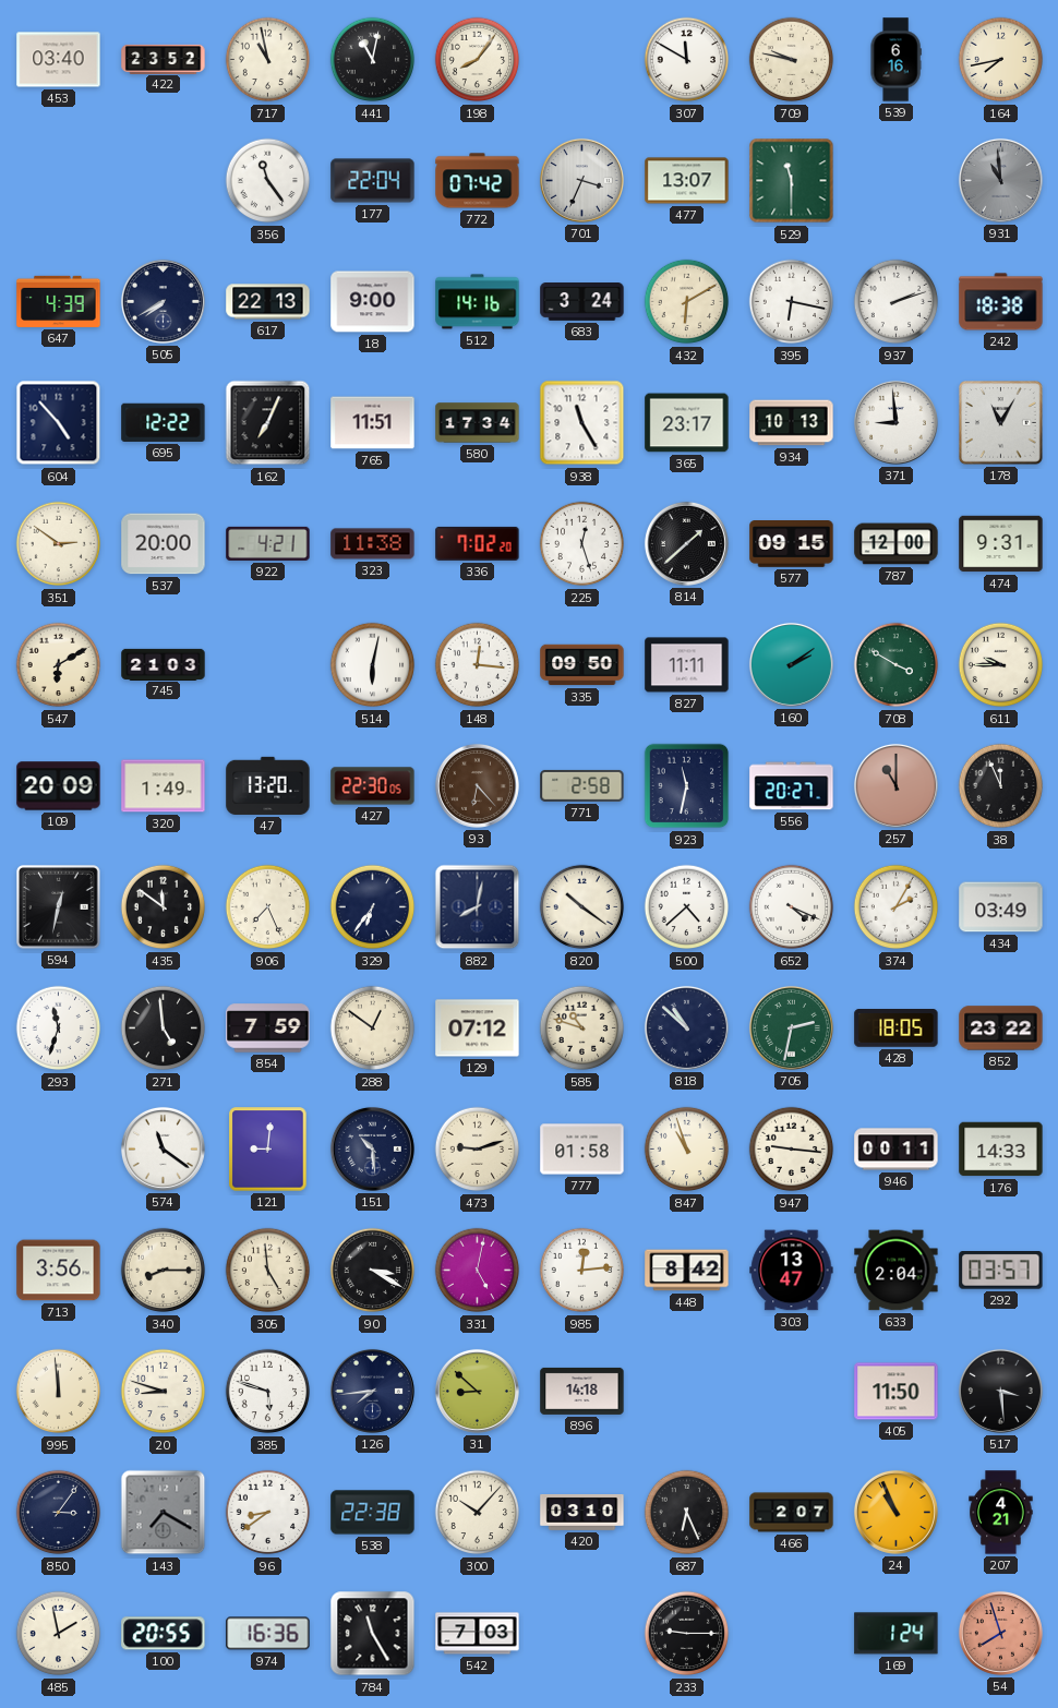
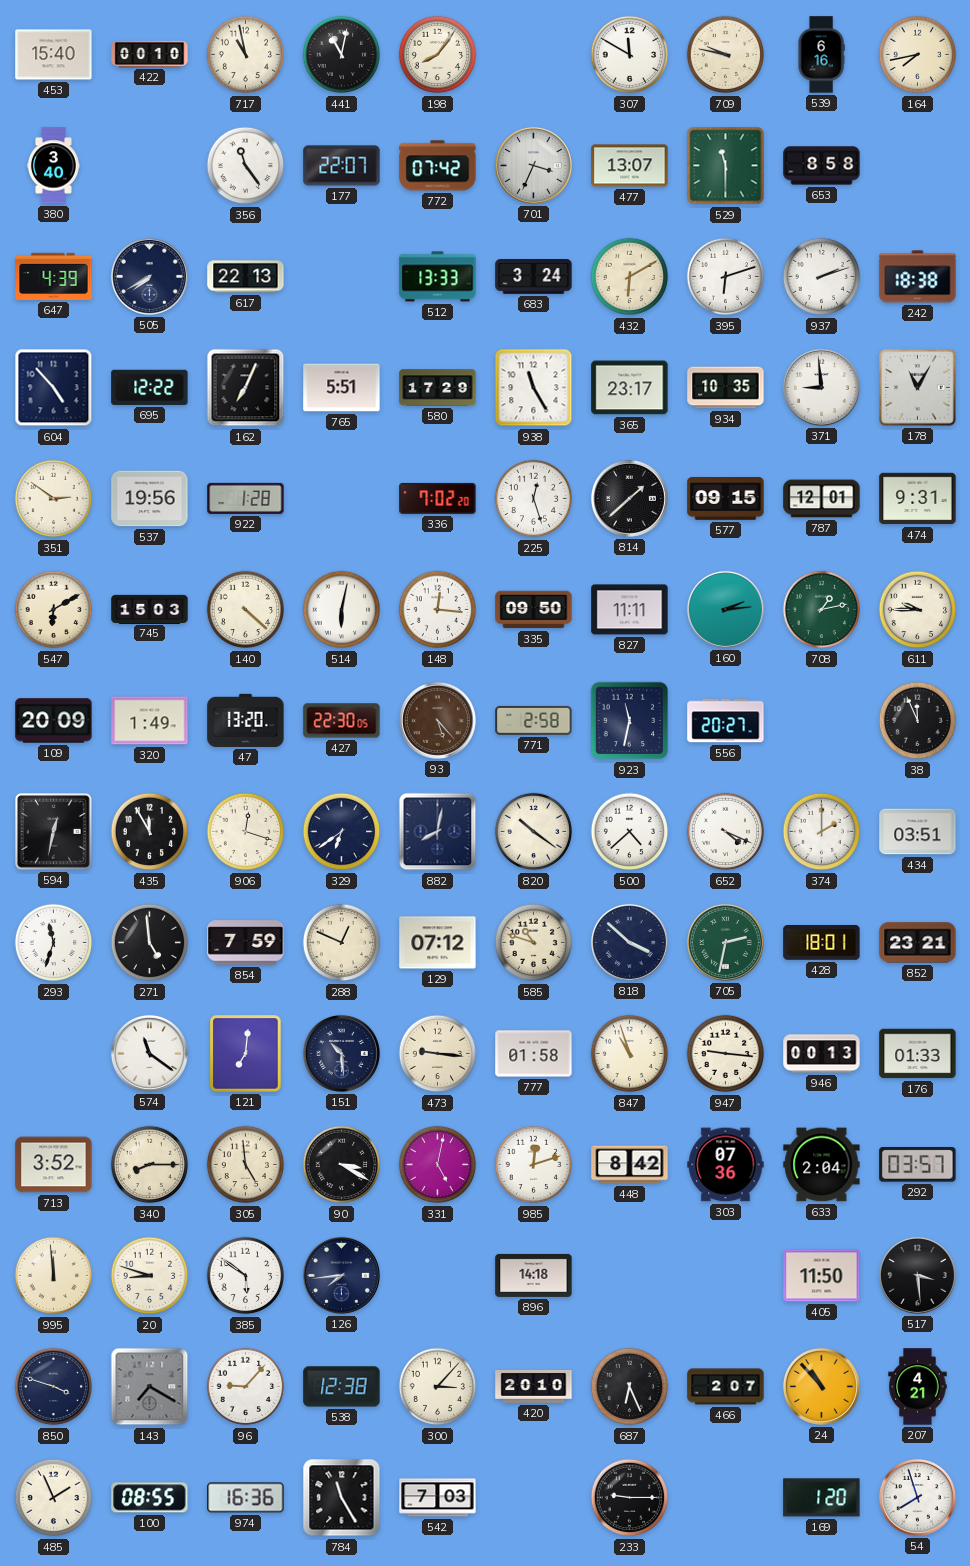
453: 03:40 -> 15:40
422: 23:52 -> 00:10
380: none -> 3:40
177: 22:04 -> 22:07
653: none -> 8:58
931: 10:59 -> none
18: 9:00 -> none
512: 14:16 -> 13:33
395: 6:17 -> 6:12
765: 11:51 -> 5:51
580: 17:34 -> 17:29
934: 10:13 -> 10:35
537: 20:00 -> 19:56
922: 4:21 -> 1:28
323: 11:38 -> none
787: 12:00 -> 12:01
745: 21:03 -> 15:03
140: none -> 4:22
160: 2:09 -> 2:14
708: 3:50 -> 1:13
93: 6:23 -> 5:23
257: 11:00 -> none
435: 11:51 -> 11:55
906: 7:26 -> 12:18
329: 6:36 -> 6:39
374: 2:05 -> 2:00
434: 03:49 -> 03:51
288: 12:51 -> 12:49
818: 10:52 -> 3:52
428: 18:05 -> 18:01
852: 23:22 -> 23:21
121: 9:01 -> 7:01
473: 9:12 -> 9:16
946: 00:11 -> 00:13
176: 14:33 -> 01:33
713: 3:56 -> 3:52
985: 12:14 -> 12:12
303: 13:47 -> 07:36
385: 5:48 -> 5:51
31: 8:52 -> none
850: 3:06 -> 3:48
96: 8:39 -> 9:07
538: 22:38 -> 12:38
300: 10:07 -> 3:07
420: 03:10 -> 20:10
24: 10:56 -> 10:53
485: 1:58 -> 1:56
100: 20:55 -> 08:55
169: 1:24 -> 1:20
54 dial: salmon -> white
